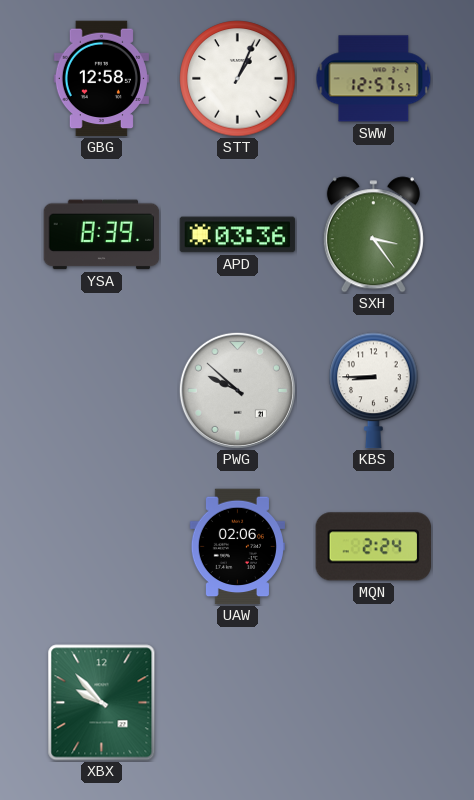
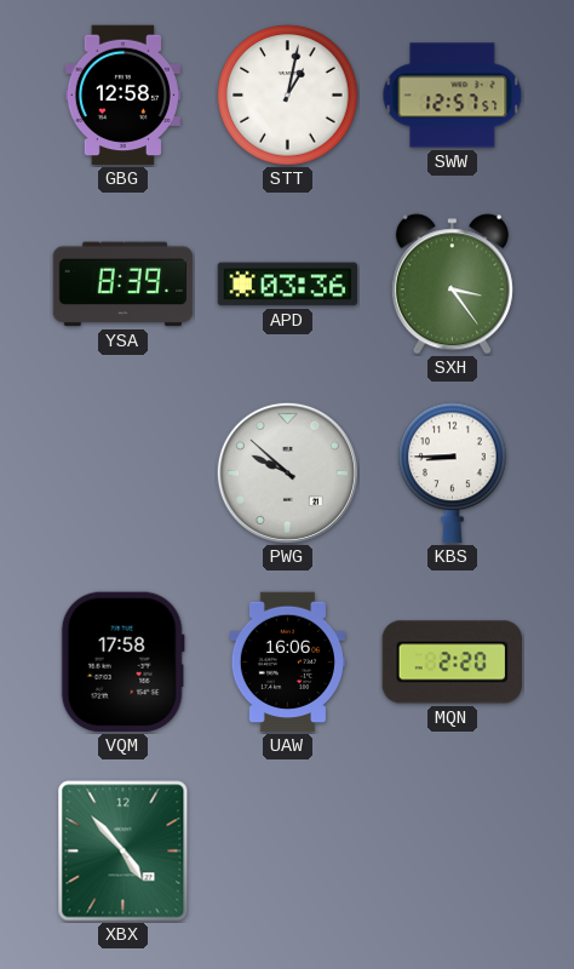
STT: 1:04 -> 1:02
VQM: none -> 17:58
UAW: 02:06 -> 16:06
MQN: 2:24 -> 2:20
XBX: 9:53 -> 4:53
